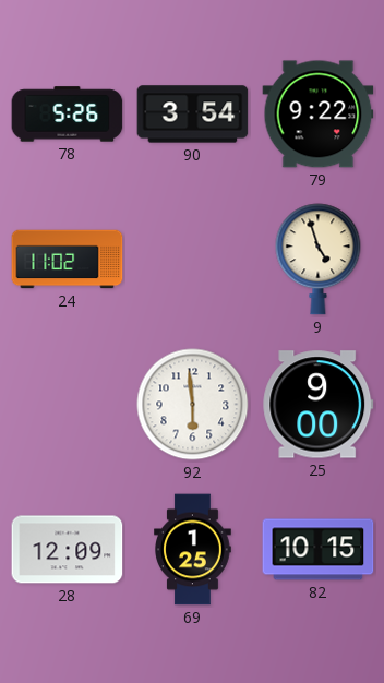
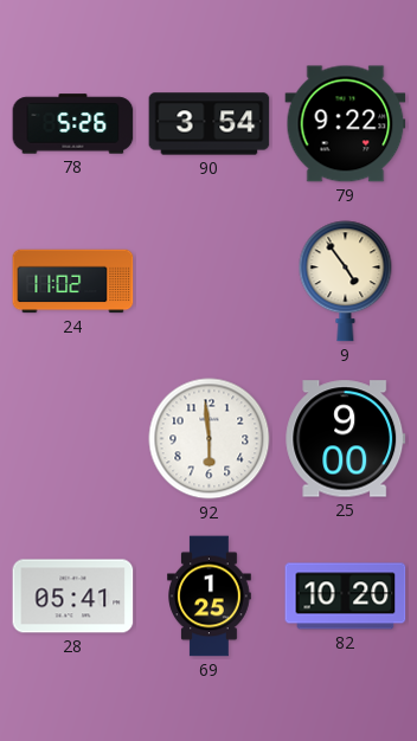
9: 4:57 -> 4:54
28: 12:09 -> 05:41
82: 10:15 -> 10:20
